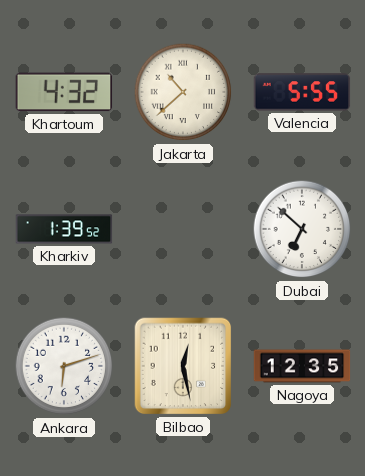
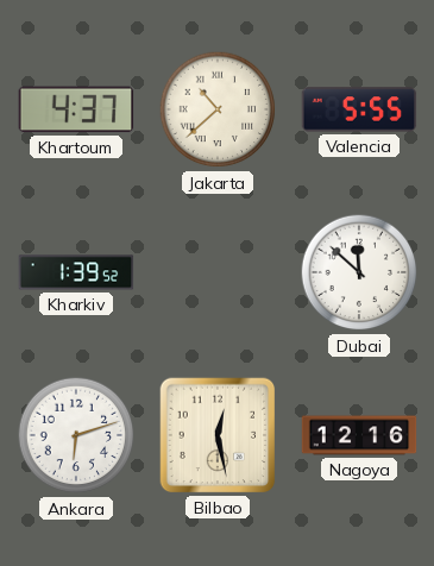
Khartoum: 4:32 -> 4:37
Dubai: 6:52 -> 11:52
Nagoya: 12:35 -> 12:16
